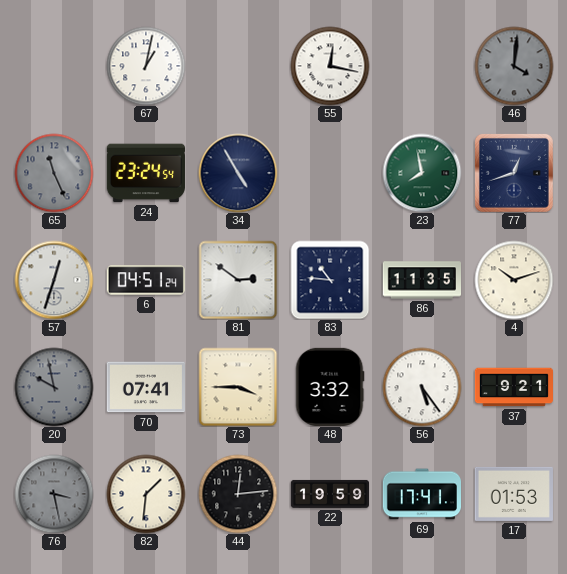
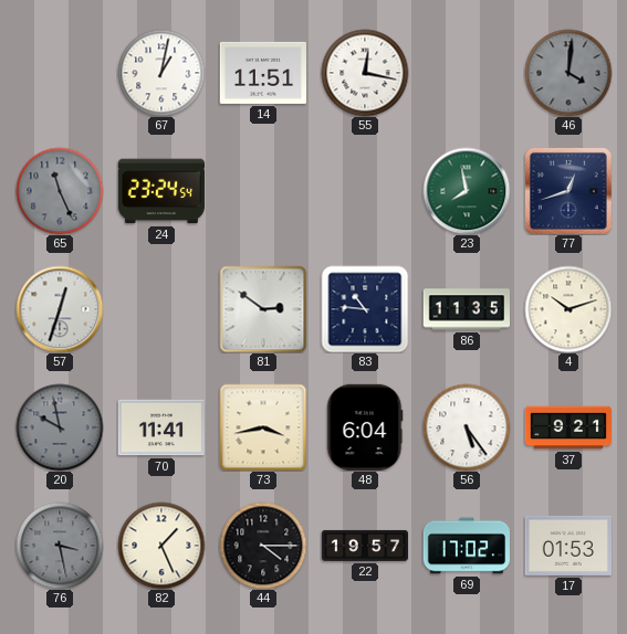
14: none -> 11:51
34: 4:55 -> none
6: 04:51 -> none
70: 07:41 -> 11:41
73: 3:45 -> 3:43
48: 3:32 -> 6:04
82: 1:31 -> 1:26
44: 12:14 -> 4:15
22: 19:59 -> 19:57
69: 17:41 -> 17:02
